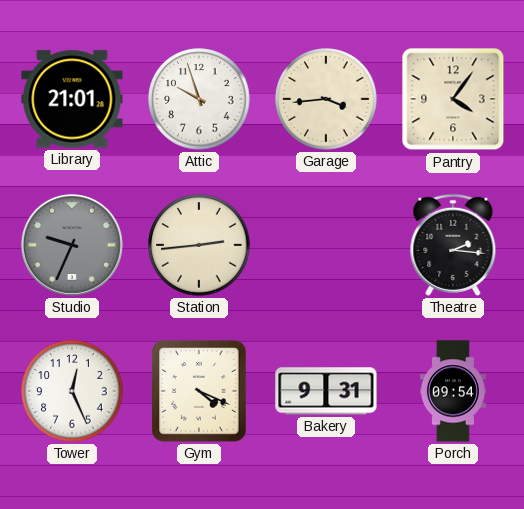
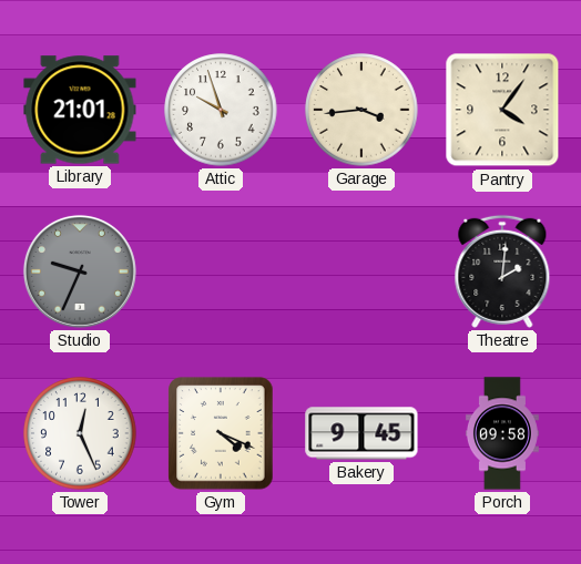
Station: 2:44 -> none
Theatre: 2:16 -> 2:01
Bakery: 9:31 -> 9:45
Porch: 09:54 -> 09:58
